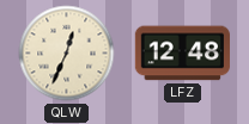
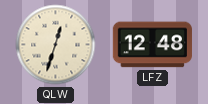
QLW: 12:34 -> 12:33
